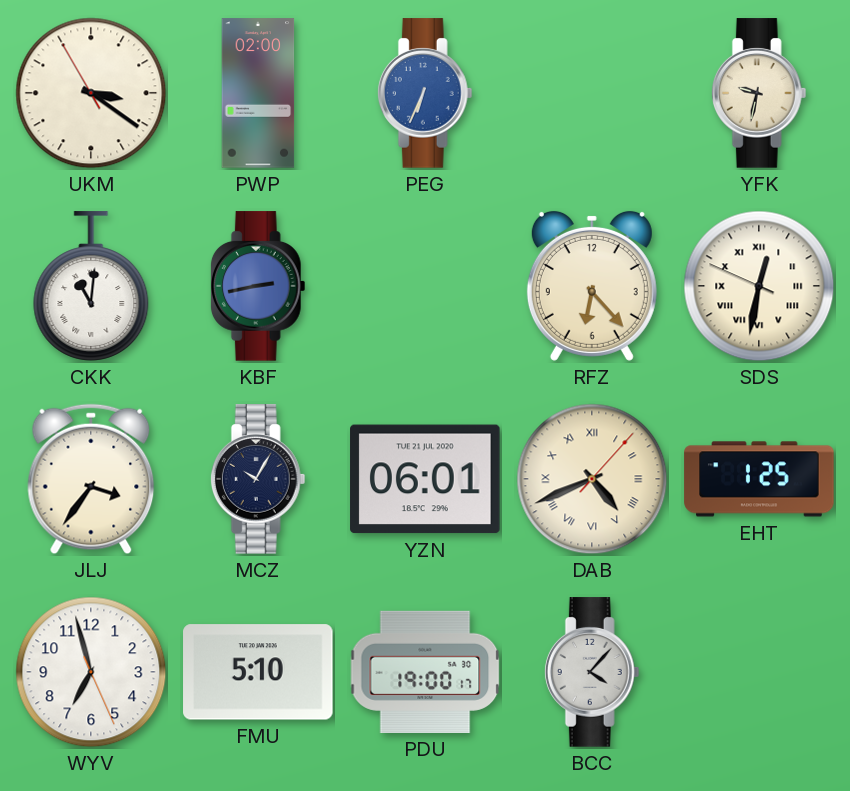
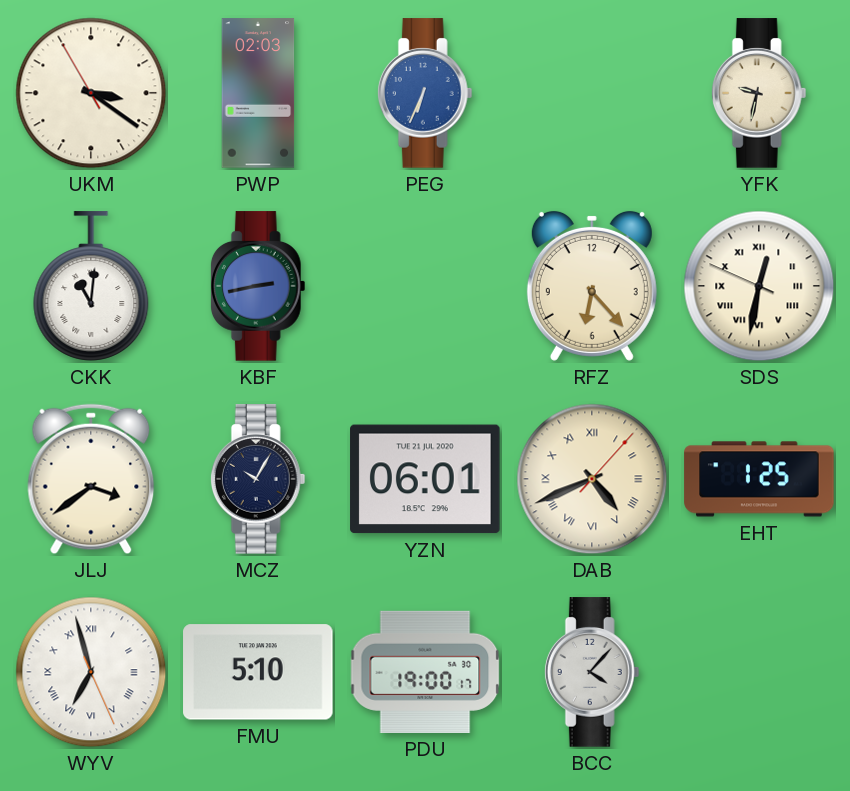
PWP: 02:00 -> 02:03
JLJ: 3:36 -> 3:39
WYV numerals: Arabic -> Roman
